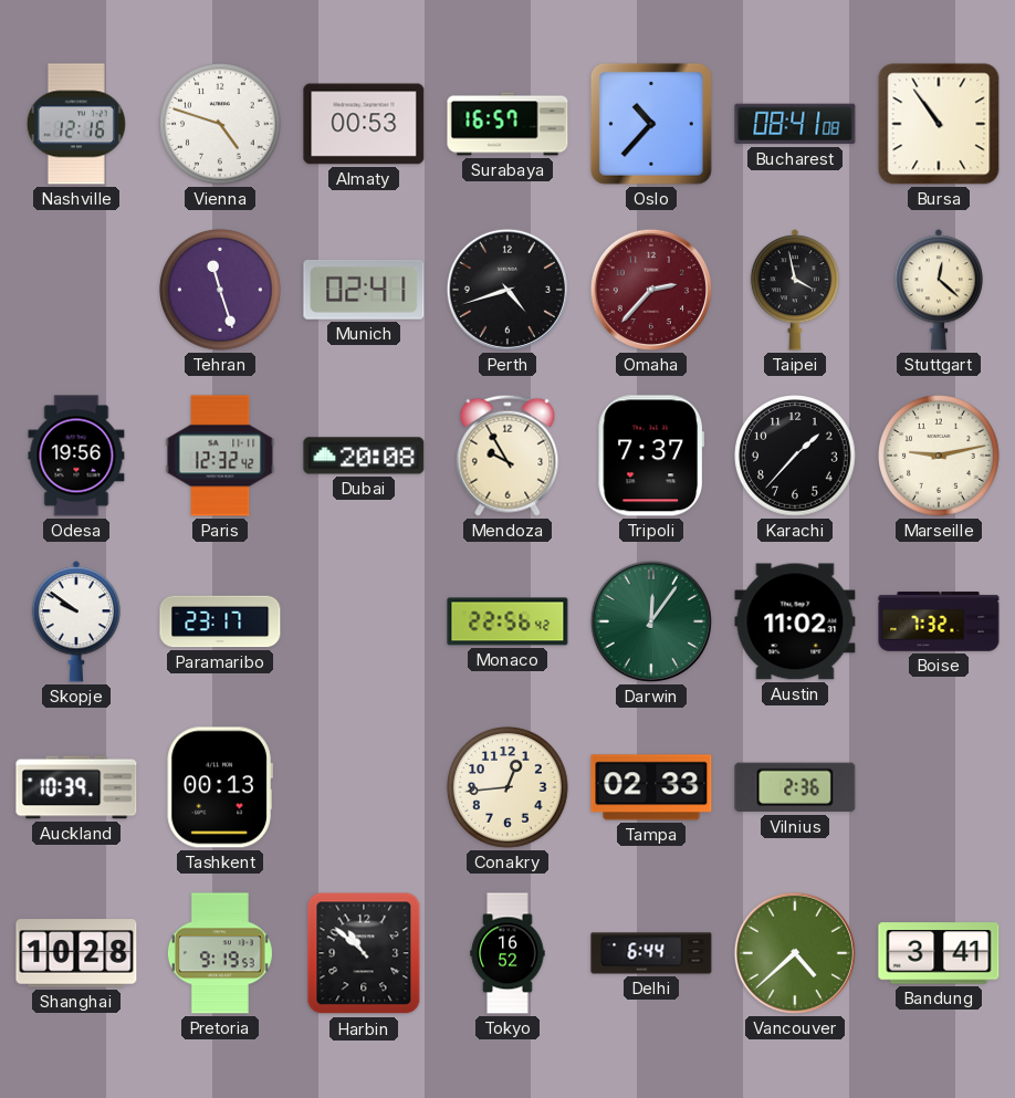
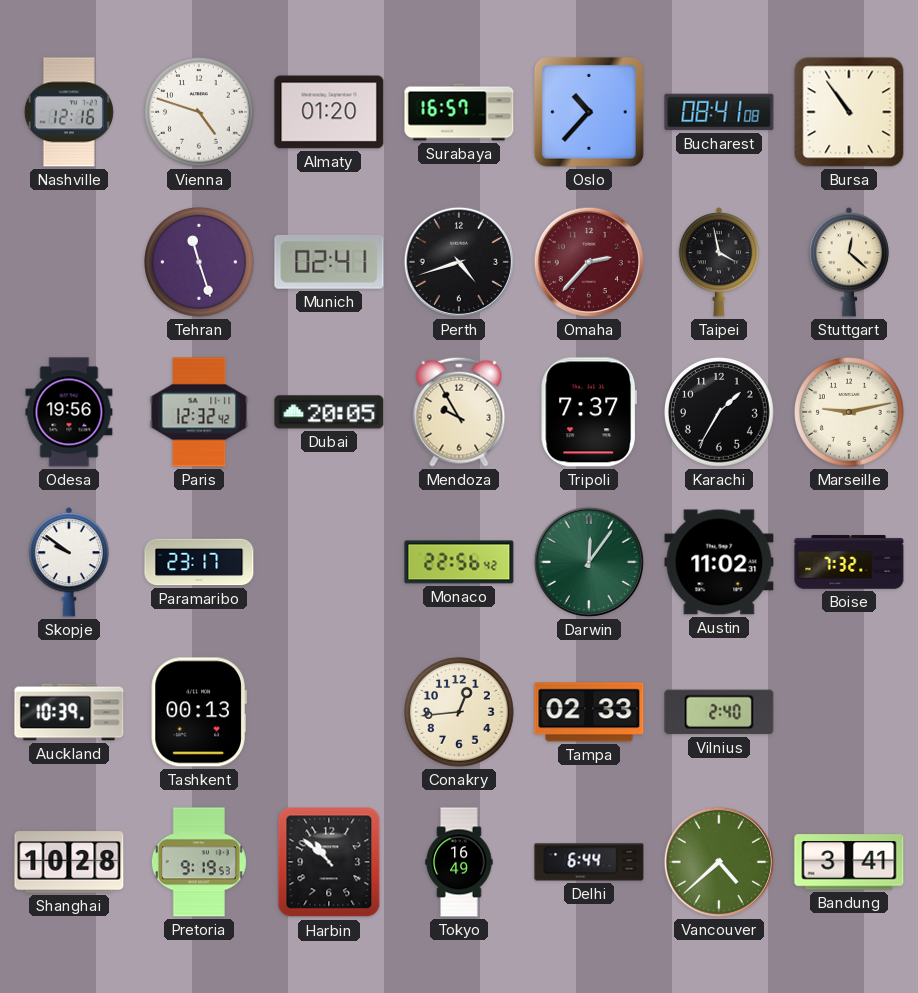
Almaty: 00:53 -> 01:20
Dubai: 20:08 -> 20:05
Karachi: 1:37 -> 1:35
Vilnius: 2:36 -> 2:40
Tokyo: 16:52 -> 16:49
